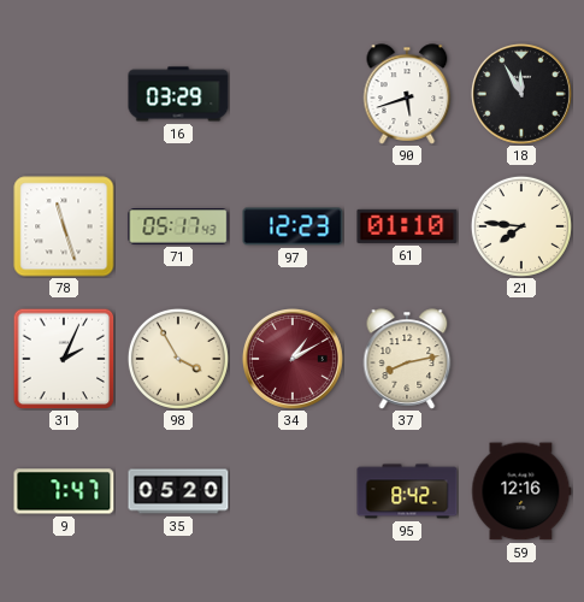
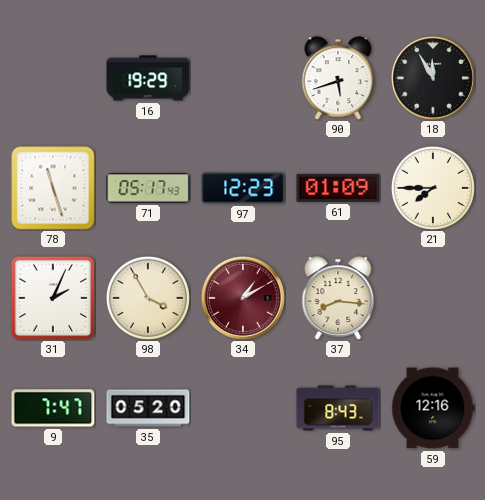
16: 03:29 -> 19:29
61: 01:10 -> 01:09
21: 7:46 -> 7:45
37: 8:13 -> 8:16
95: 8:42 -> 8:43
